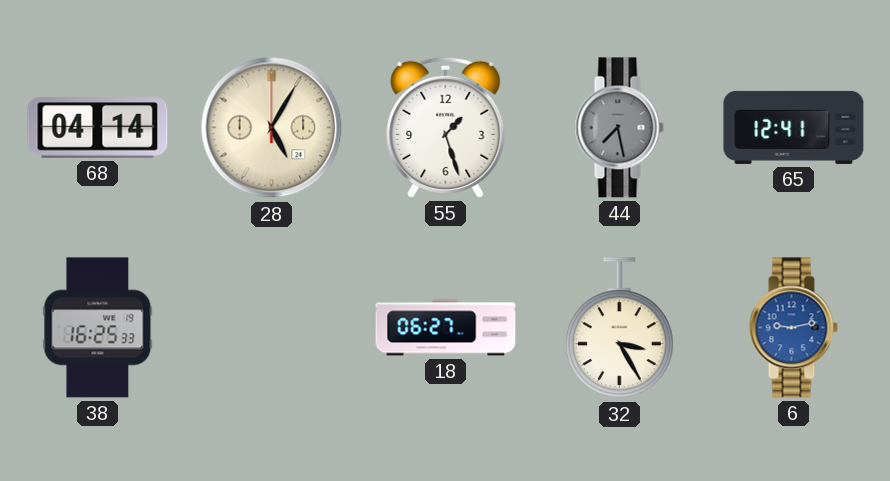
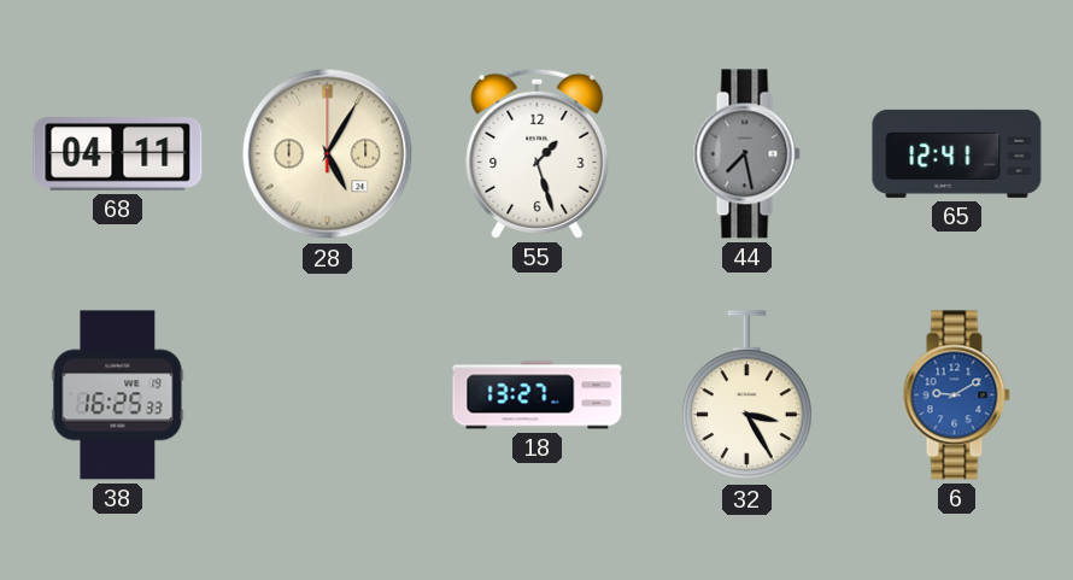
68: 04:14 -> 04:11
18: 06:27 -> 13:27
6: 9:13 -> 9:10
